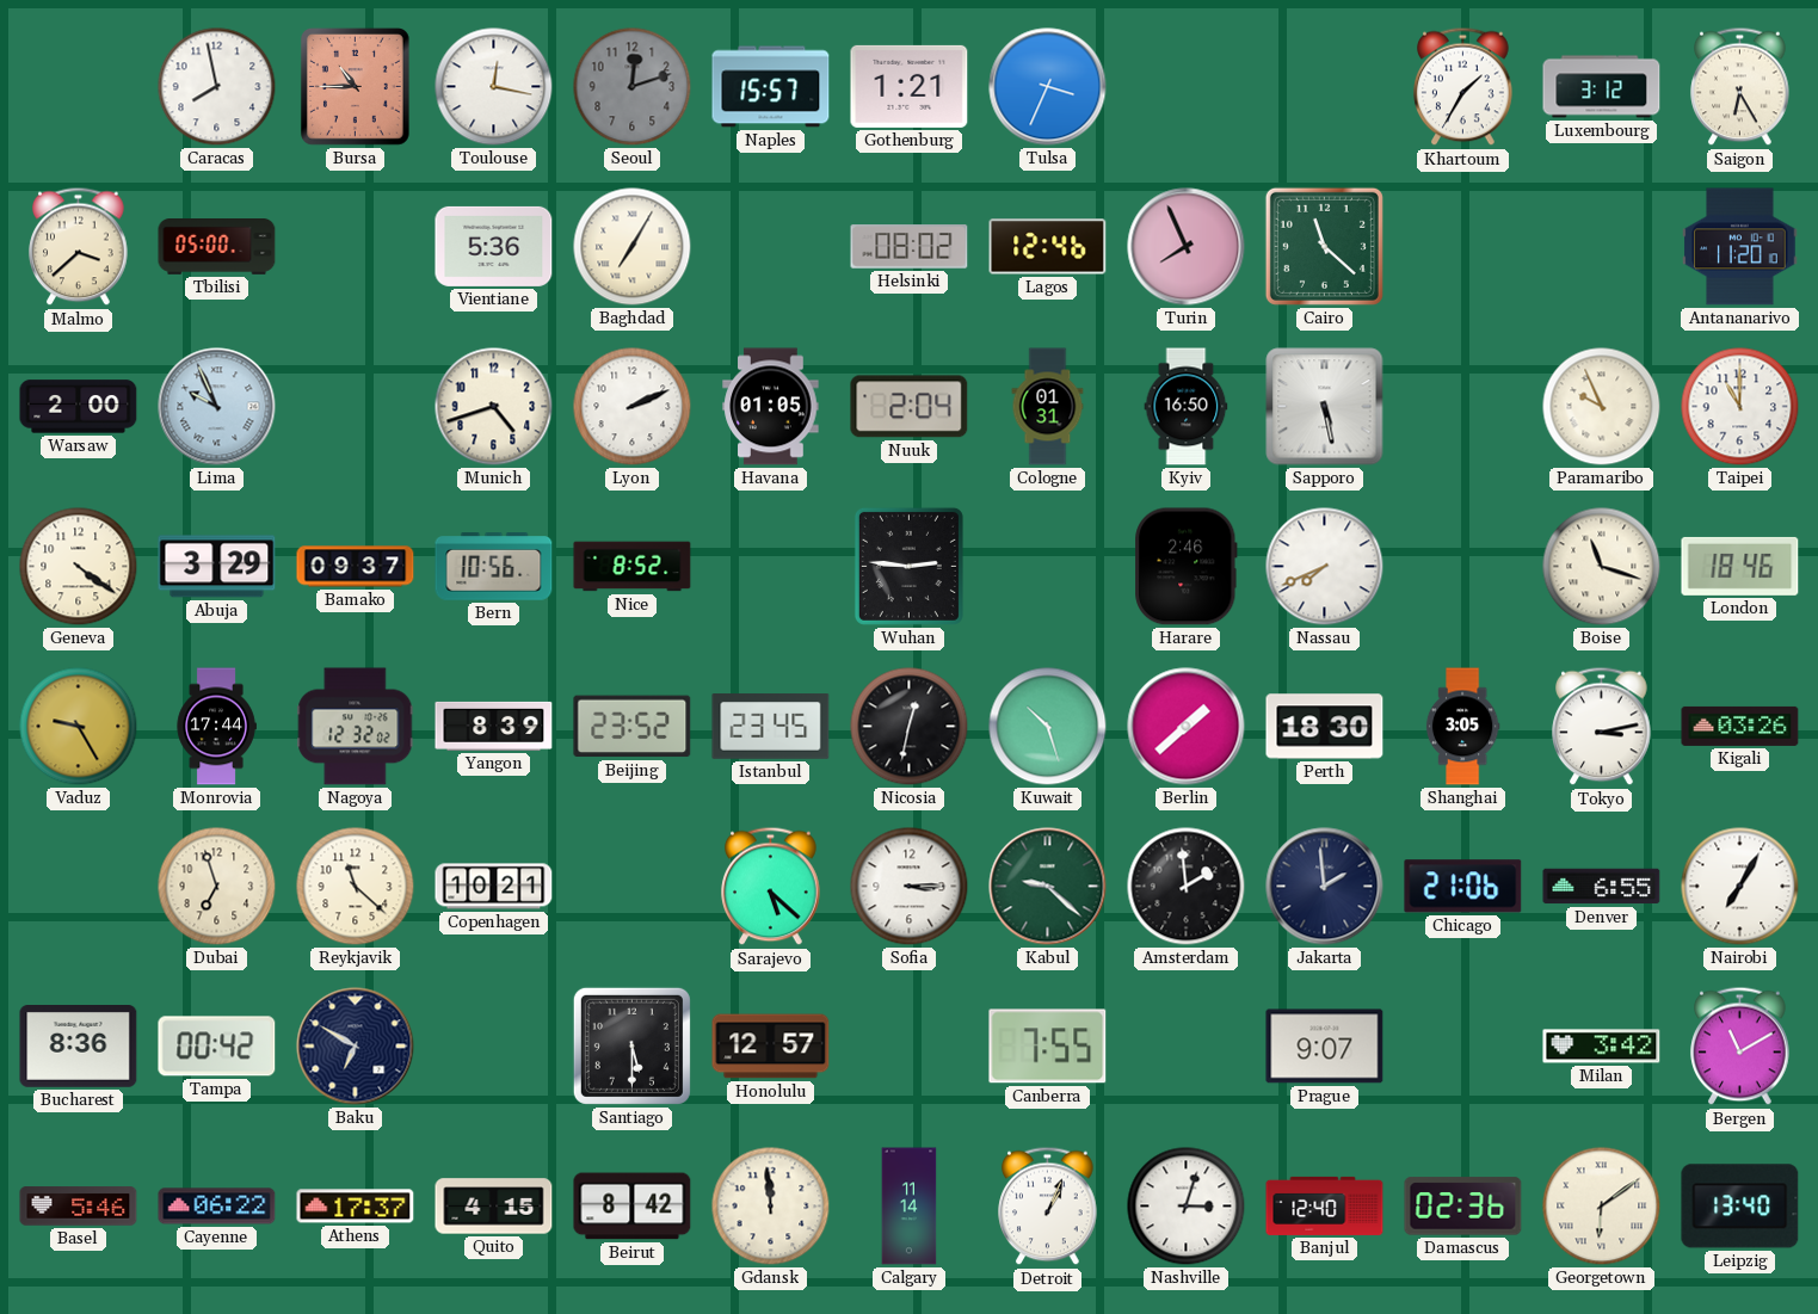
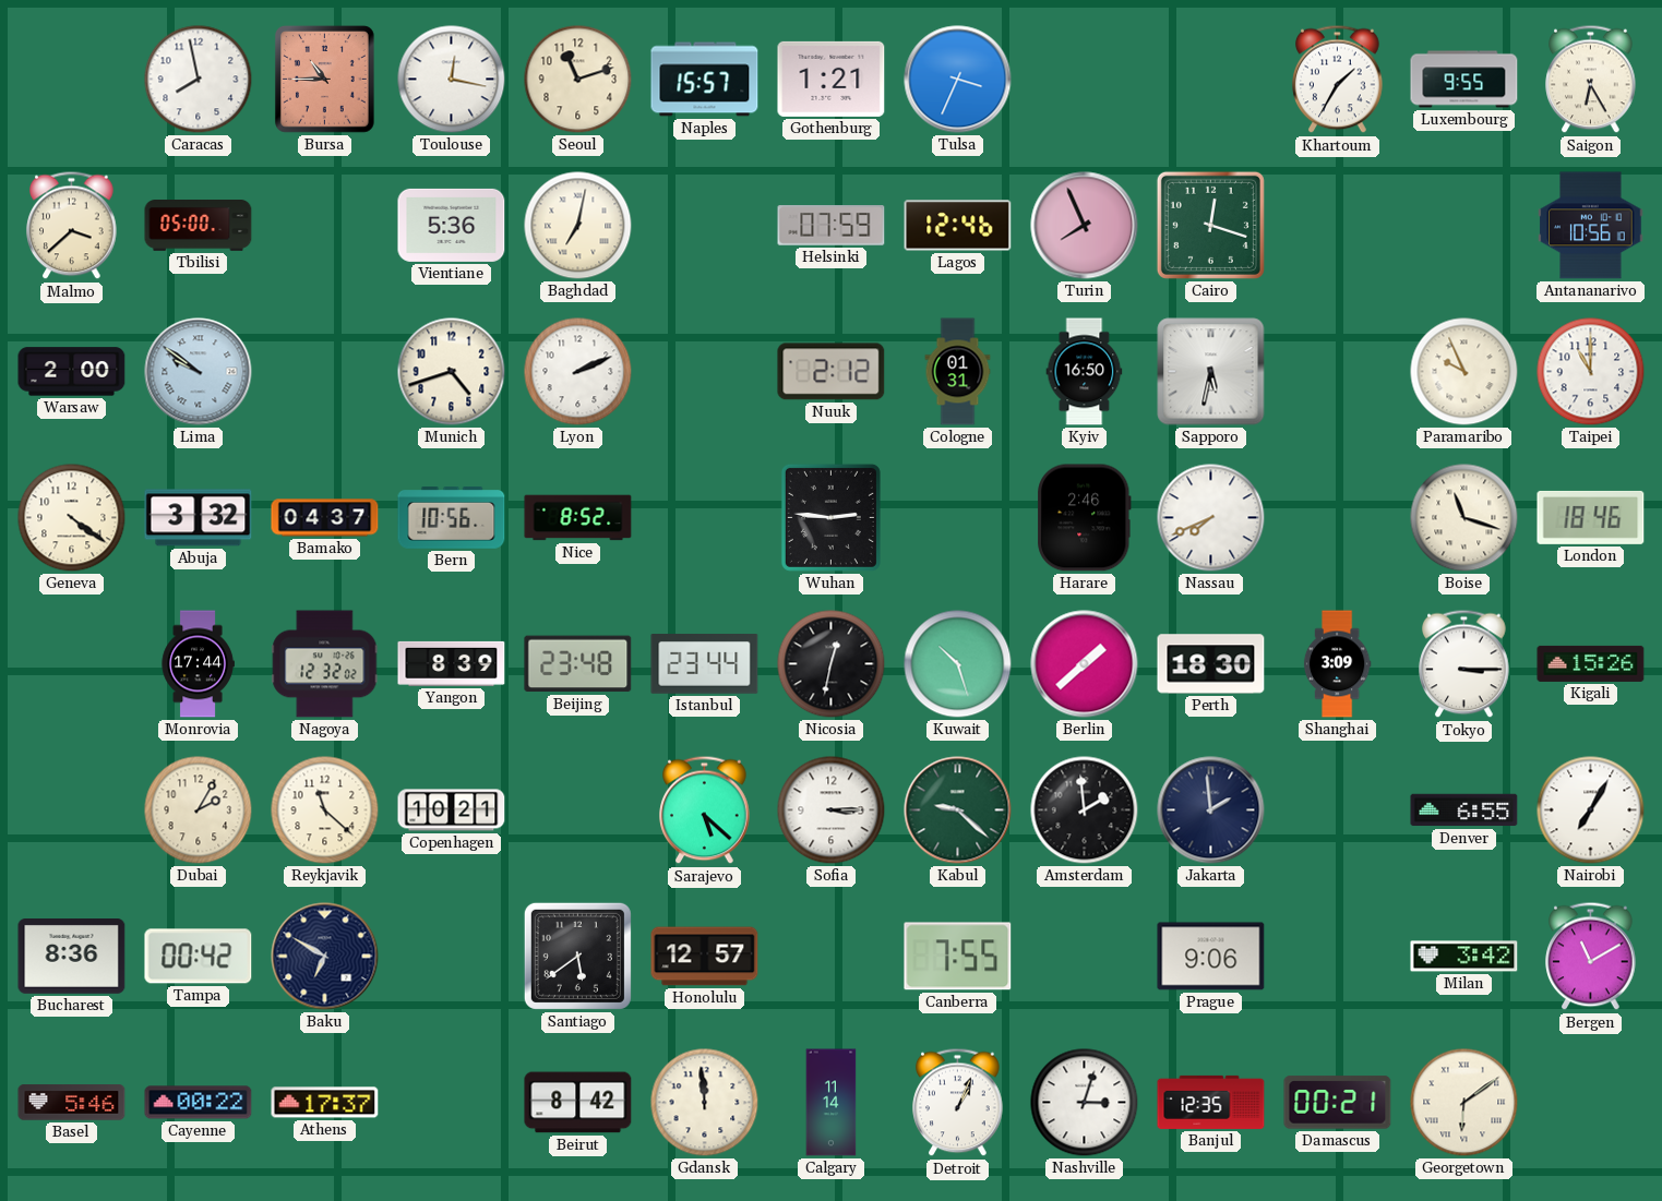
Seoul: 12:12 -> 11:12
Seoul dial: grey -> cream
Luxembourg: 3:12 -> 9:55
Baghdad: 7:05 -> 7:02
Helsinki: 08:02 -> 07:59
Cairo: 11:22 -> 12:18
Antananarivo: 11:20 -> 10:56
Lima: 9:56 -> 9:51
Havana: 01:05 -> none
Nuuk: 2:04 -> 2:12
Sapporo: 5:28 -> 5:32
Abuja: 3:29 -> 3:32
Bamako: 09:37 -> 04:37
Vaduz: 9:25 -> none
Beijing: 23:52 -> 23:48
Istanbul: 23:45 -> 23:44
Shanghai: 3:05 -> 3:09
Tokyo: 3:13 -> 3:15
Kigali: 03:26 -> 15:26
Dubai: 6:57 -> 2:05
Chicago: 21:06 -> none
Santiago: 5:30 -> 5:39
Prague: 9:07 -> 9:06
Cayenne: 06:22 -> 00:22
Quito: 4:15 -> none
Banjul: 12:40 -> 12:35
Damascus: 02:36 -> 00:21
Leipzig: 13:40 -> none
